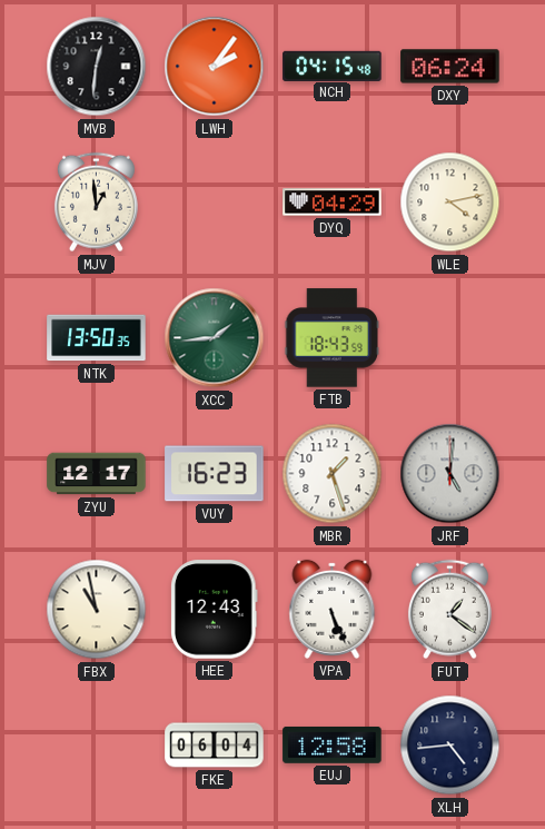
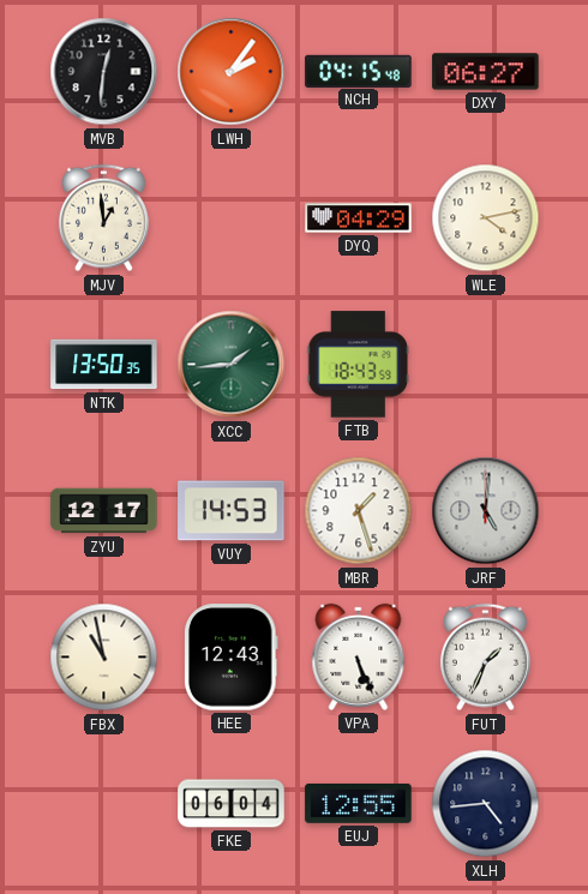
DXY: 06:24 -> 06:27
VUY: 16:23 -> 14:53
FUT: 1:21 -> 1:34
EUJ: 12:58 -> 12:55
